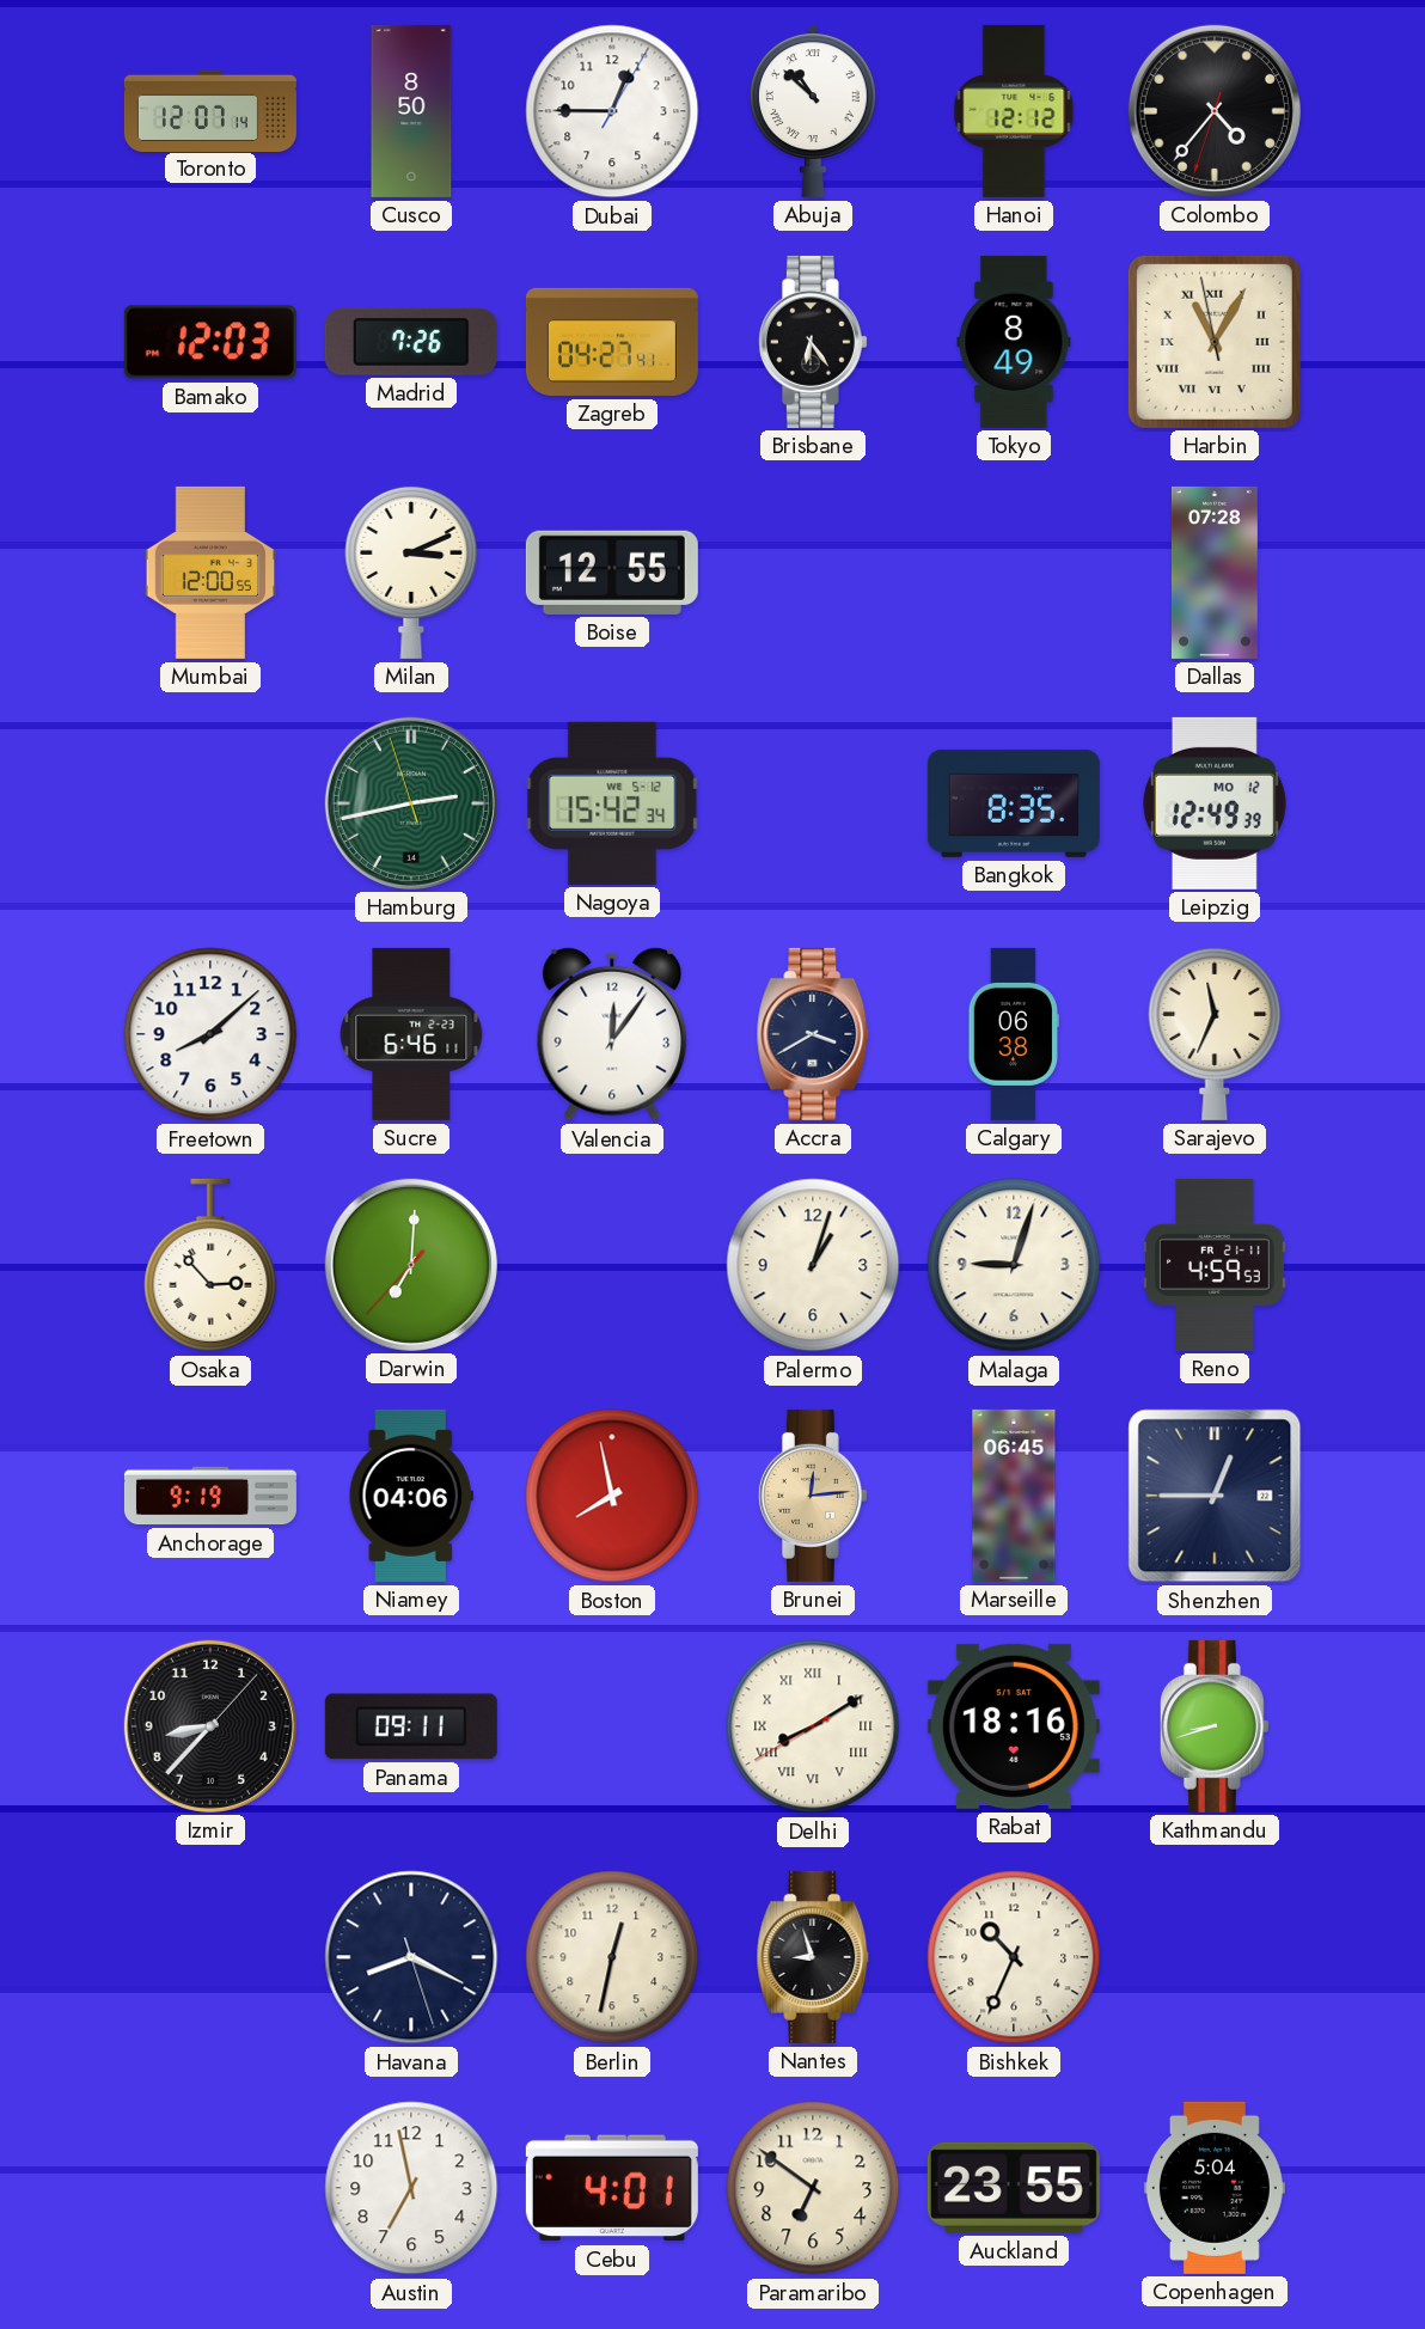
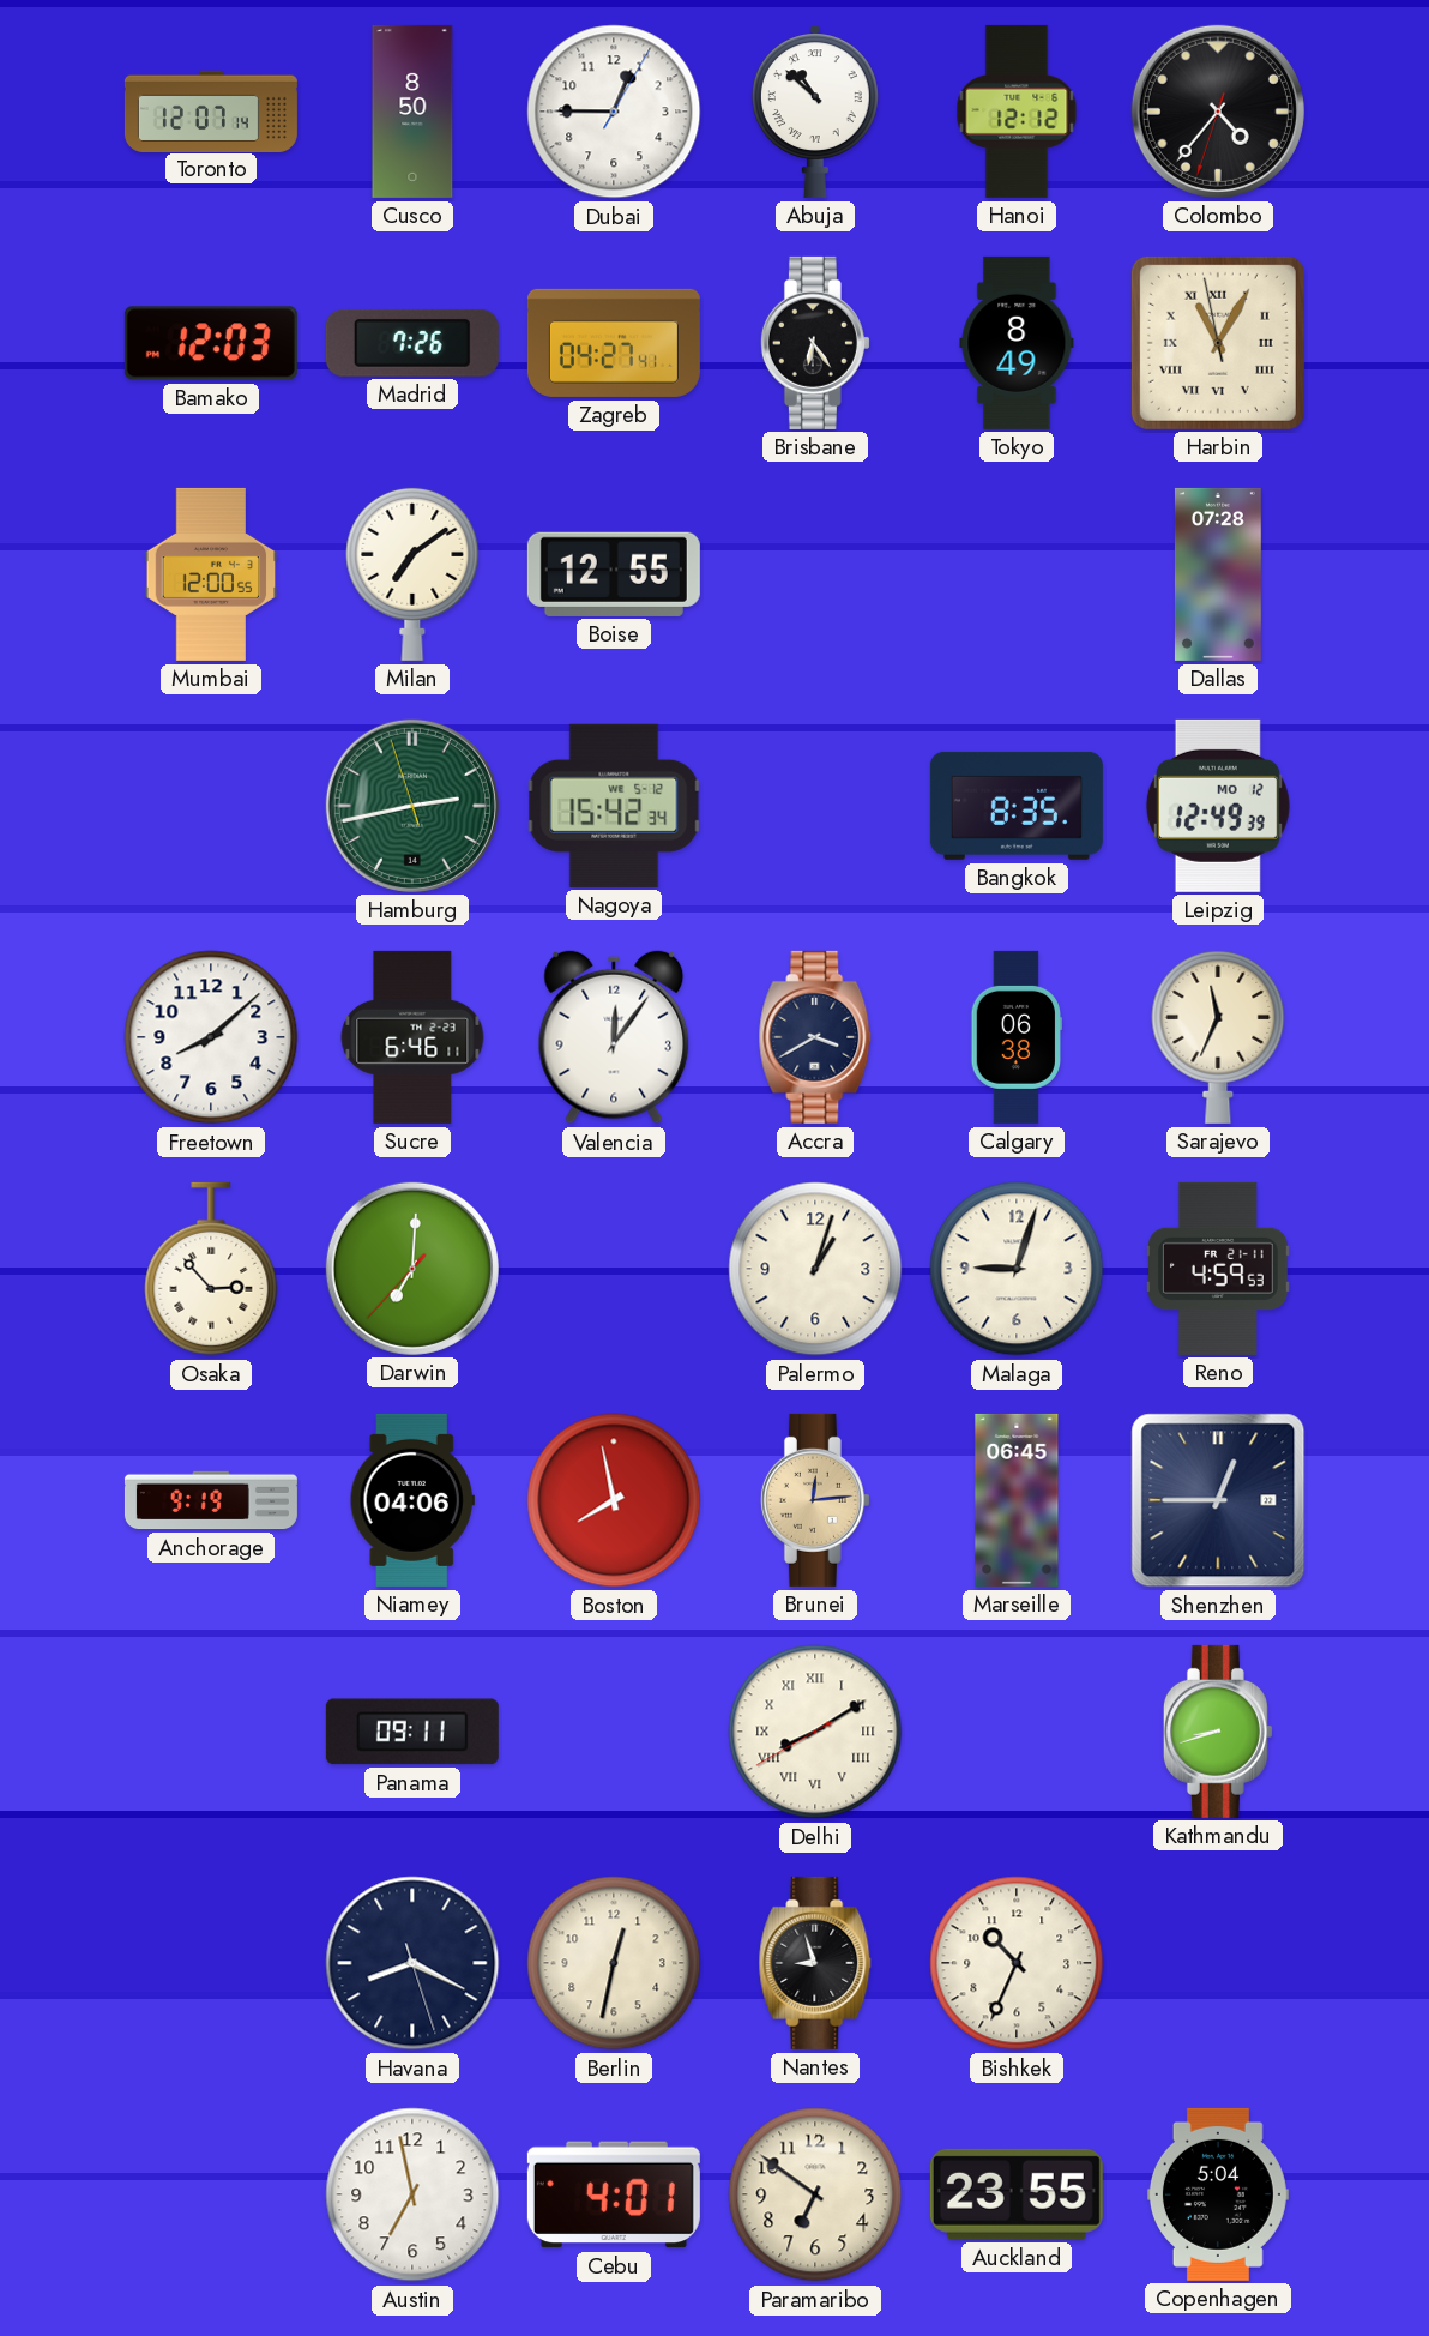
Milan: 3:11 -> 7:09
Izmir: 8:37 -> none
Rabat: 18:16 -> none
